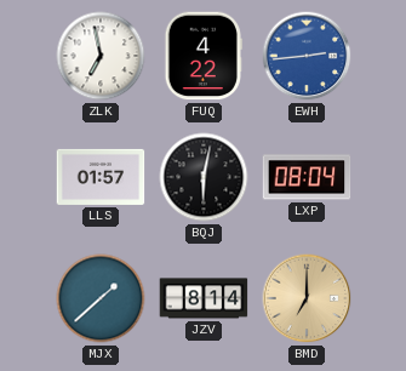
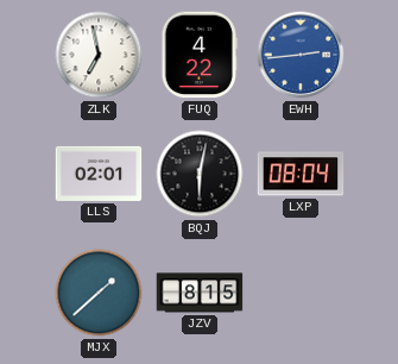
LLS: 01:57 -> 02:01
JZV: 8:14 -> 8:15
BMD: 7:00 -> none
